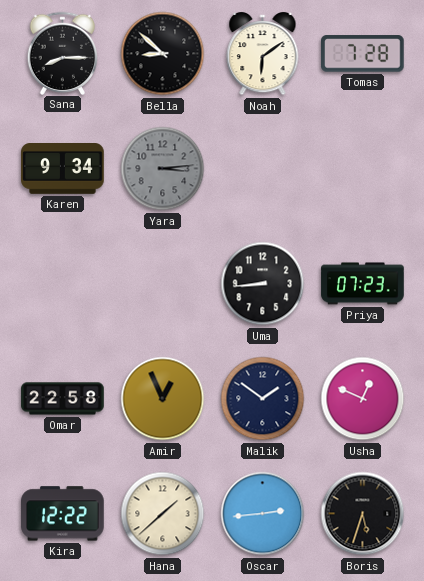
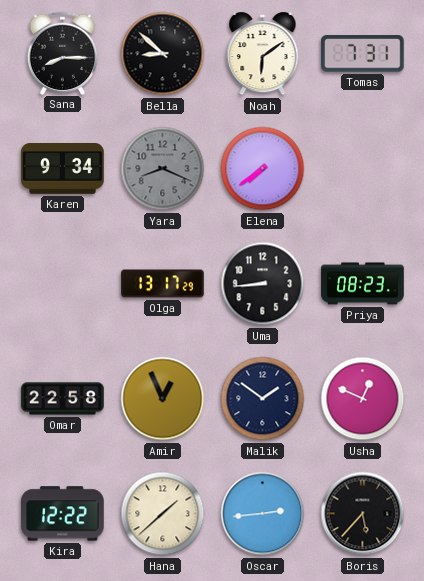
Tomas: 7:28 -> 7:31
Yara: 3:14 -> 8:19
Elena: none -> 7:39
Olga: none -> 13:17
Priya: 07:23 -> 08:23
Boris: 5:33 -> 5:37
